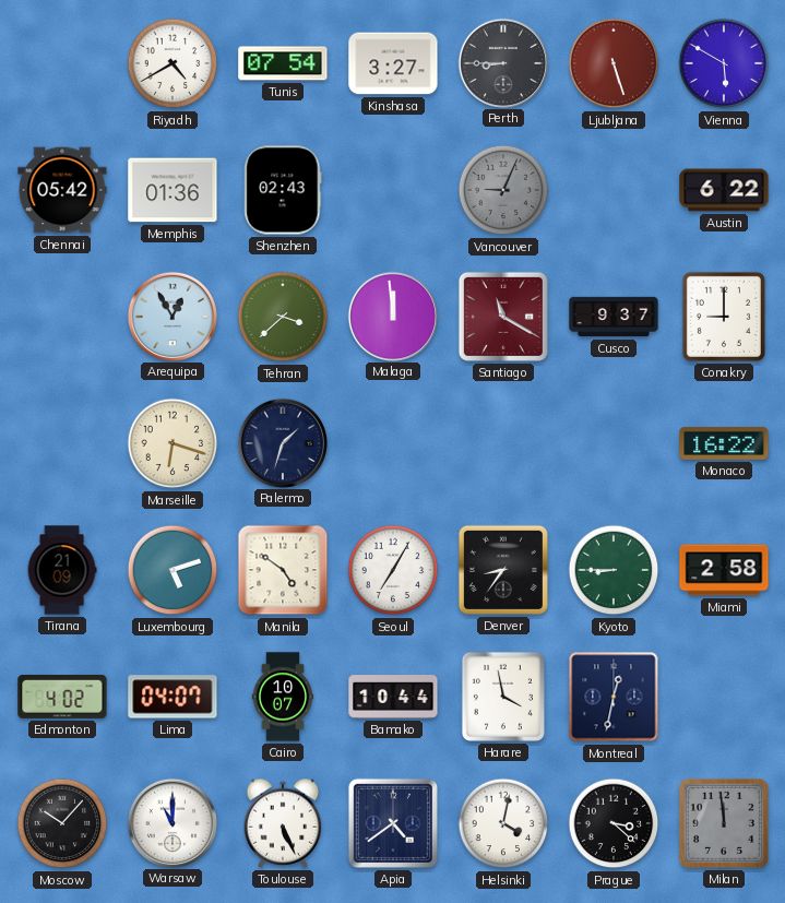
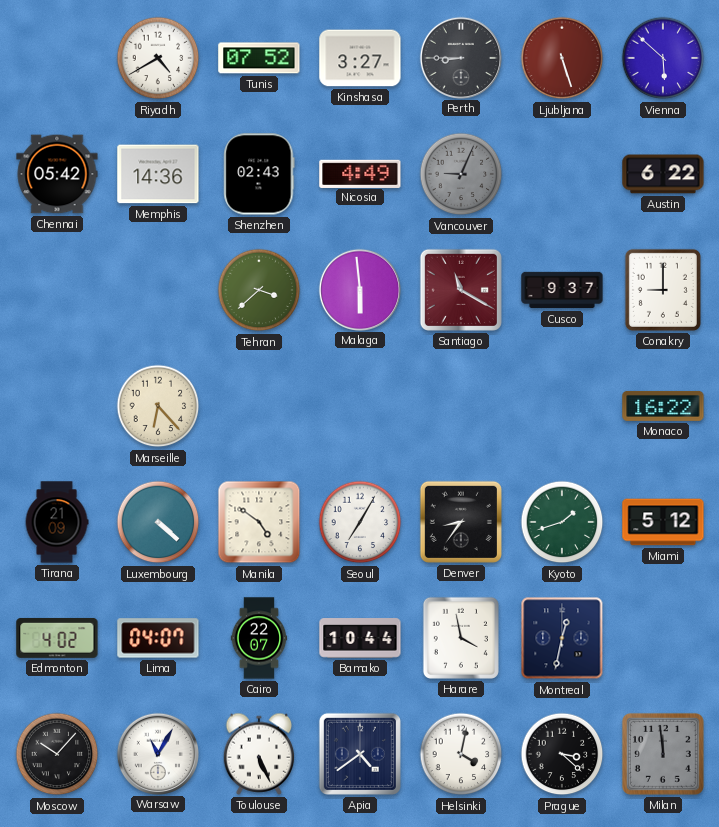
Tunis: 07:54 -> 07:52
Vienna: 5:50 -> 5:52
Memphis: 01:36 -> 14:36
Nicosia: none -> 4:49
Arequipa: 12:55 -> none
Malaga: 11:59 -> 5:59
Marseille: 6:18 -> 6:23
Palermo: 1:33 -> none
Luxembourg: 5:12 -> 4:22
Kyoto: 8:45 -> 1:42
Miami: 2:58 -> 5:12
Cairo: 10:07 -> 22:07
Warsaw: 11:00 -> 11:05
